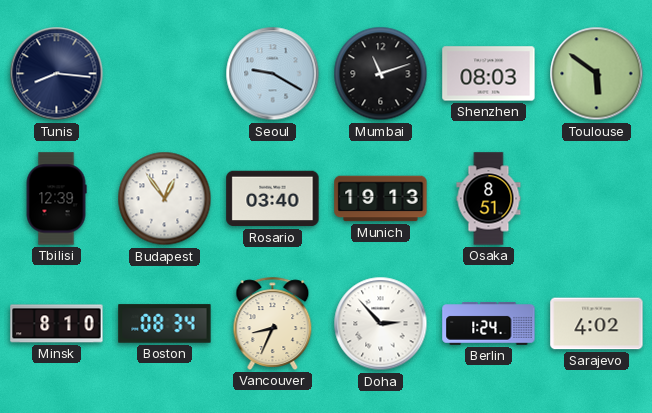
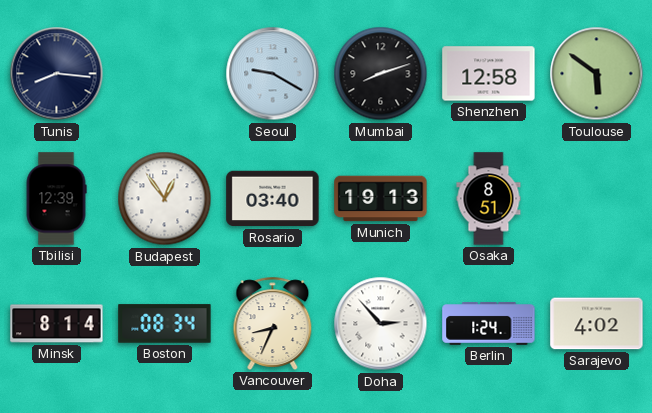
Mumbai: 11:12 -> 8:12
Shenzhen: 08:03 -> 12:58
Minsk: 8:10 -> 8:14
